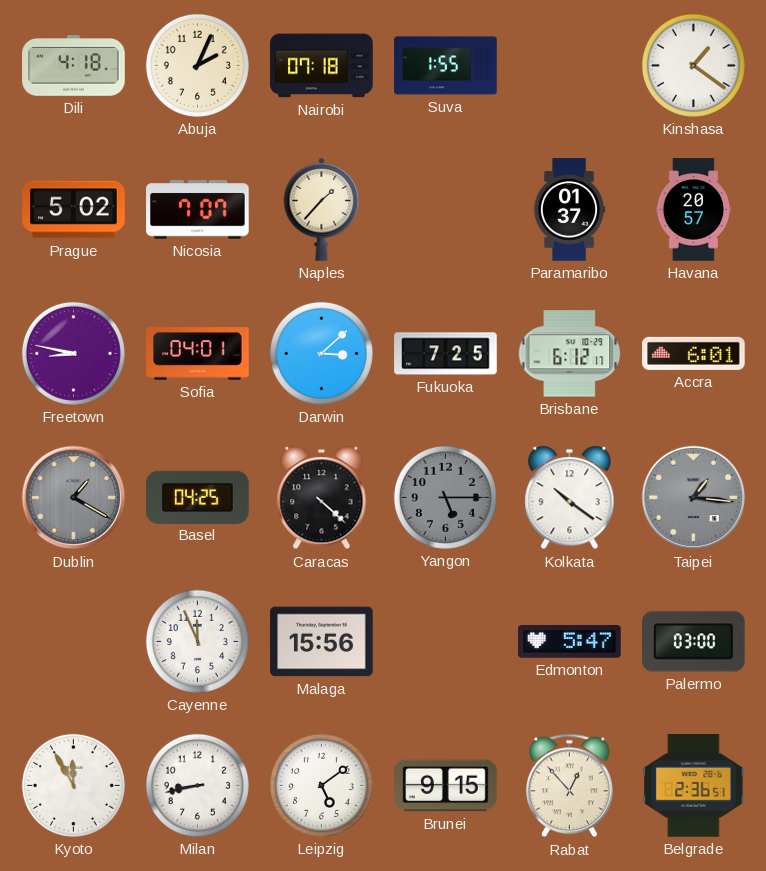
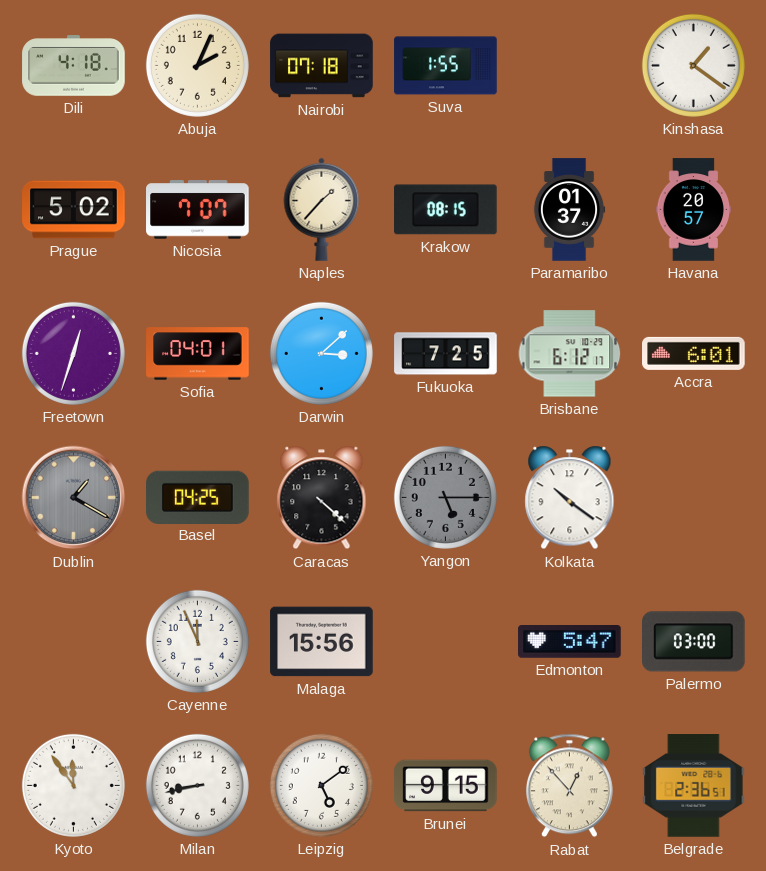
Krakow: none -> 08:15
Freetown: 8:47 -> 12:33
Taipei: 1:16 -> none
Kyoto: 11:55 -> 11:54
